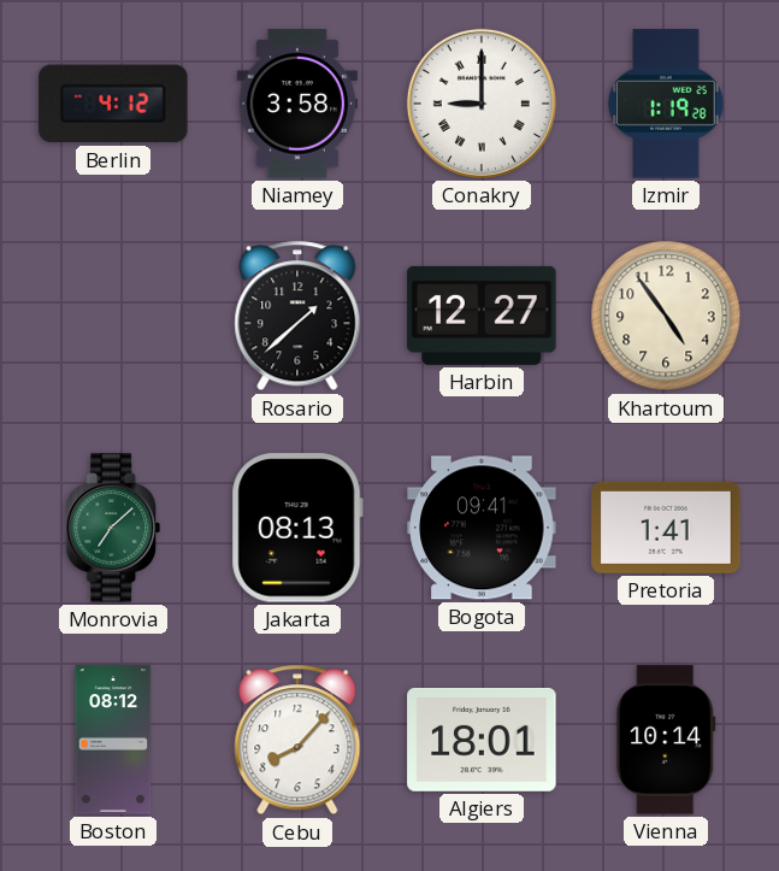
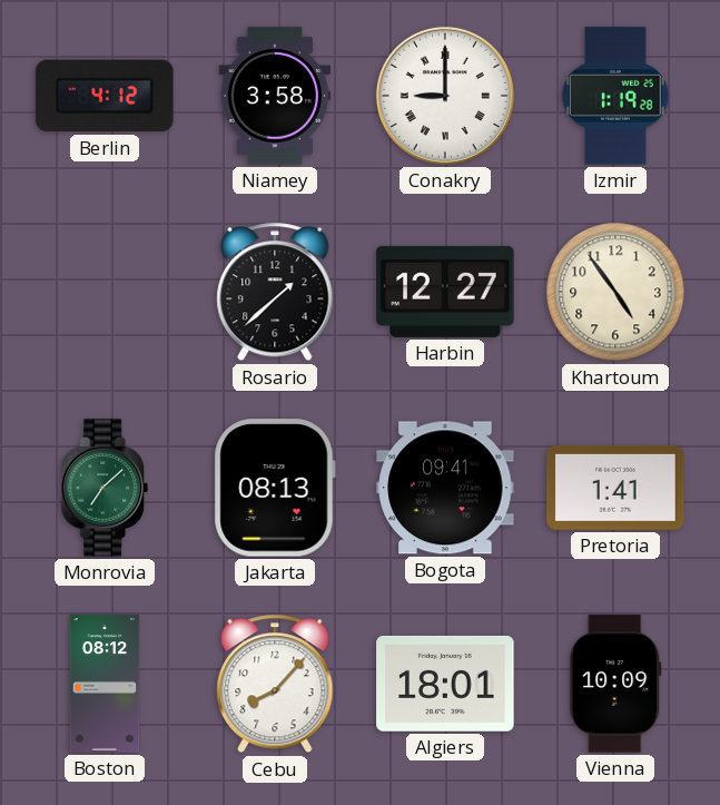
Vienna: 10:14 -> 10:09
